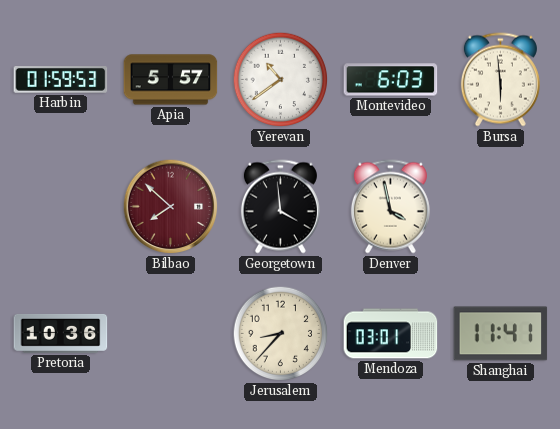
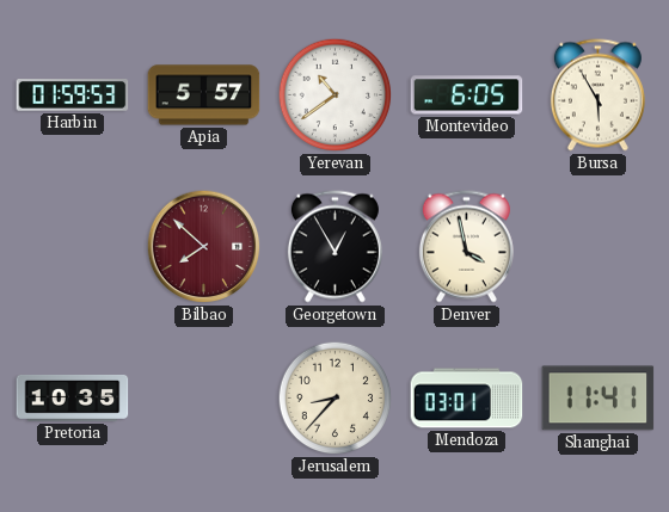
Montevideo: 6:03 -> 6:05
Bursa: 5:59 -> 5:55
Georgetown: 3:59 -> 12:55
Pretoria: 10:36 -> 10:35
